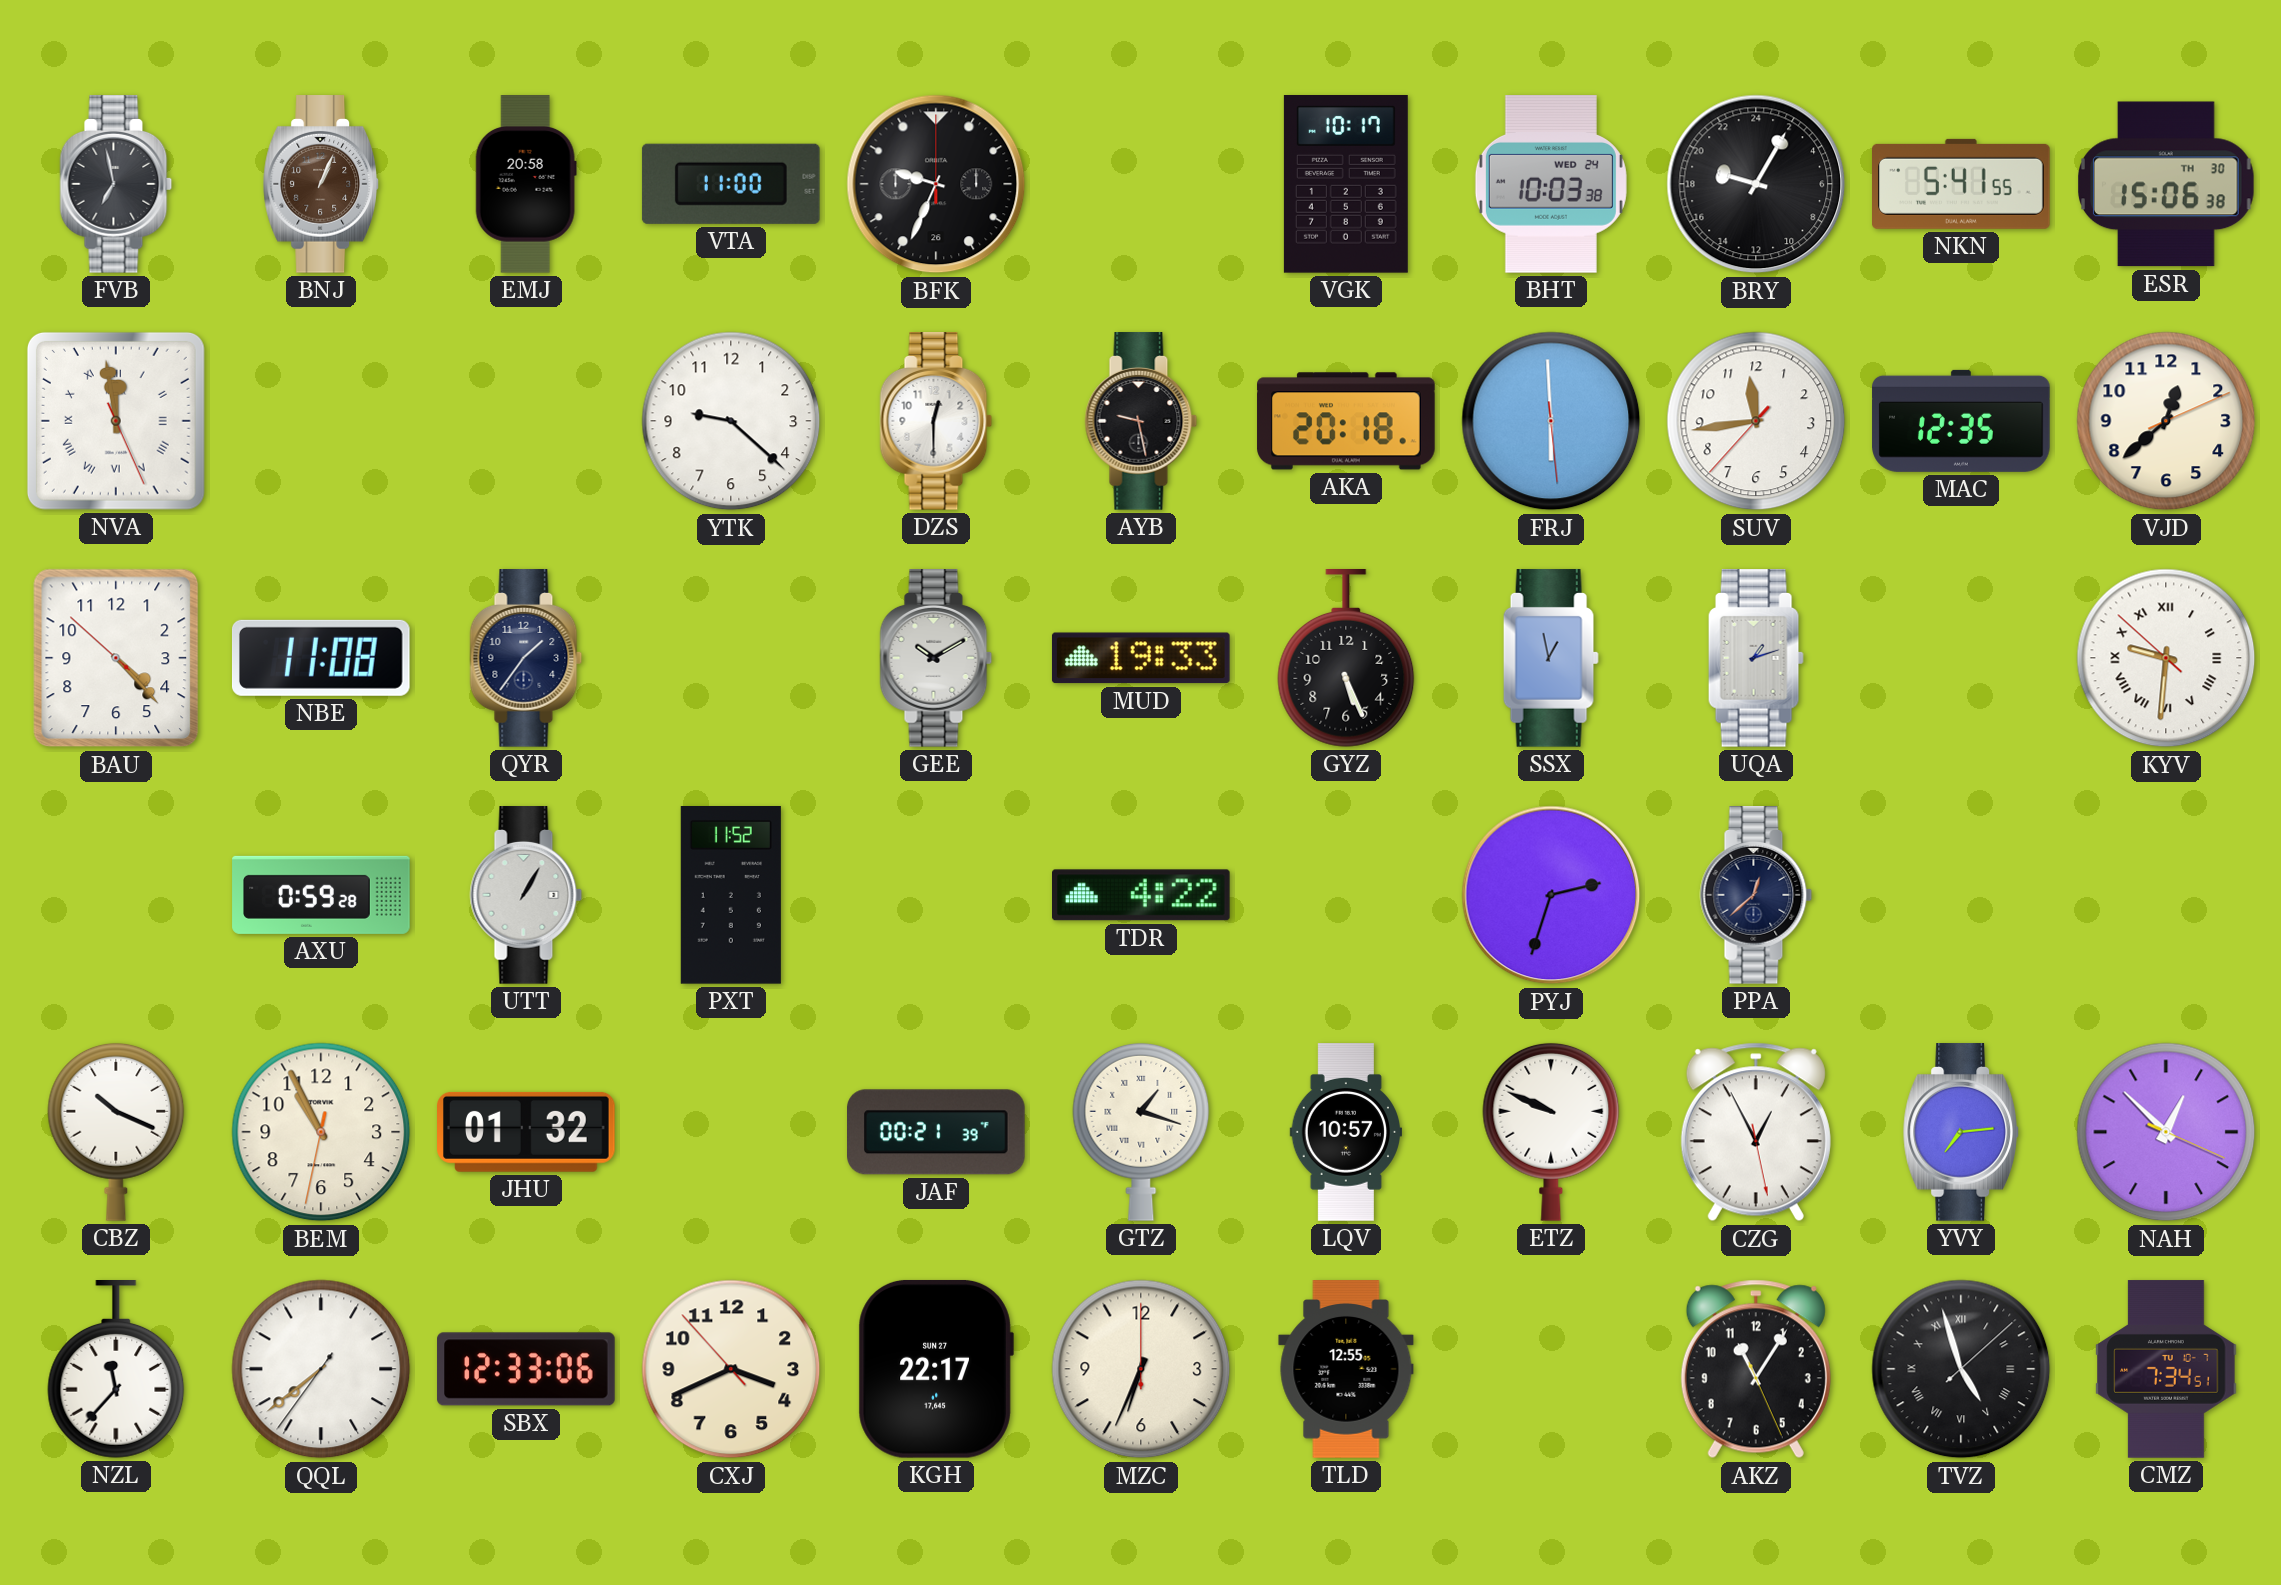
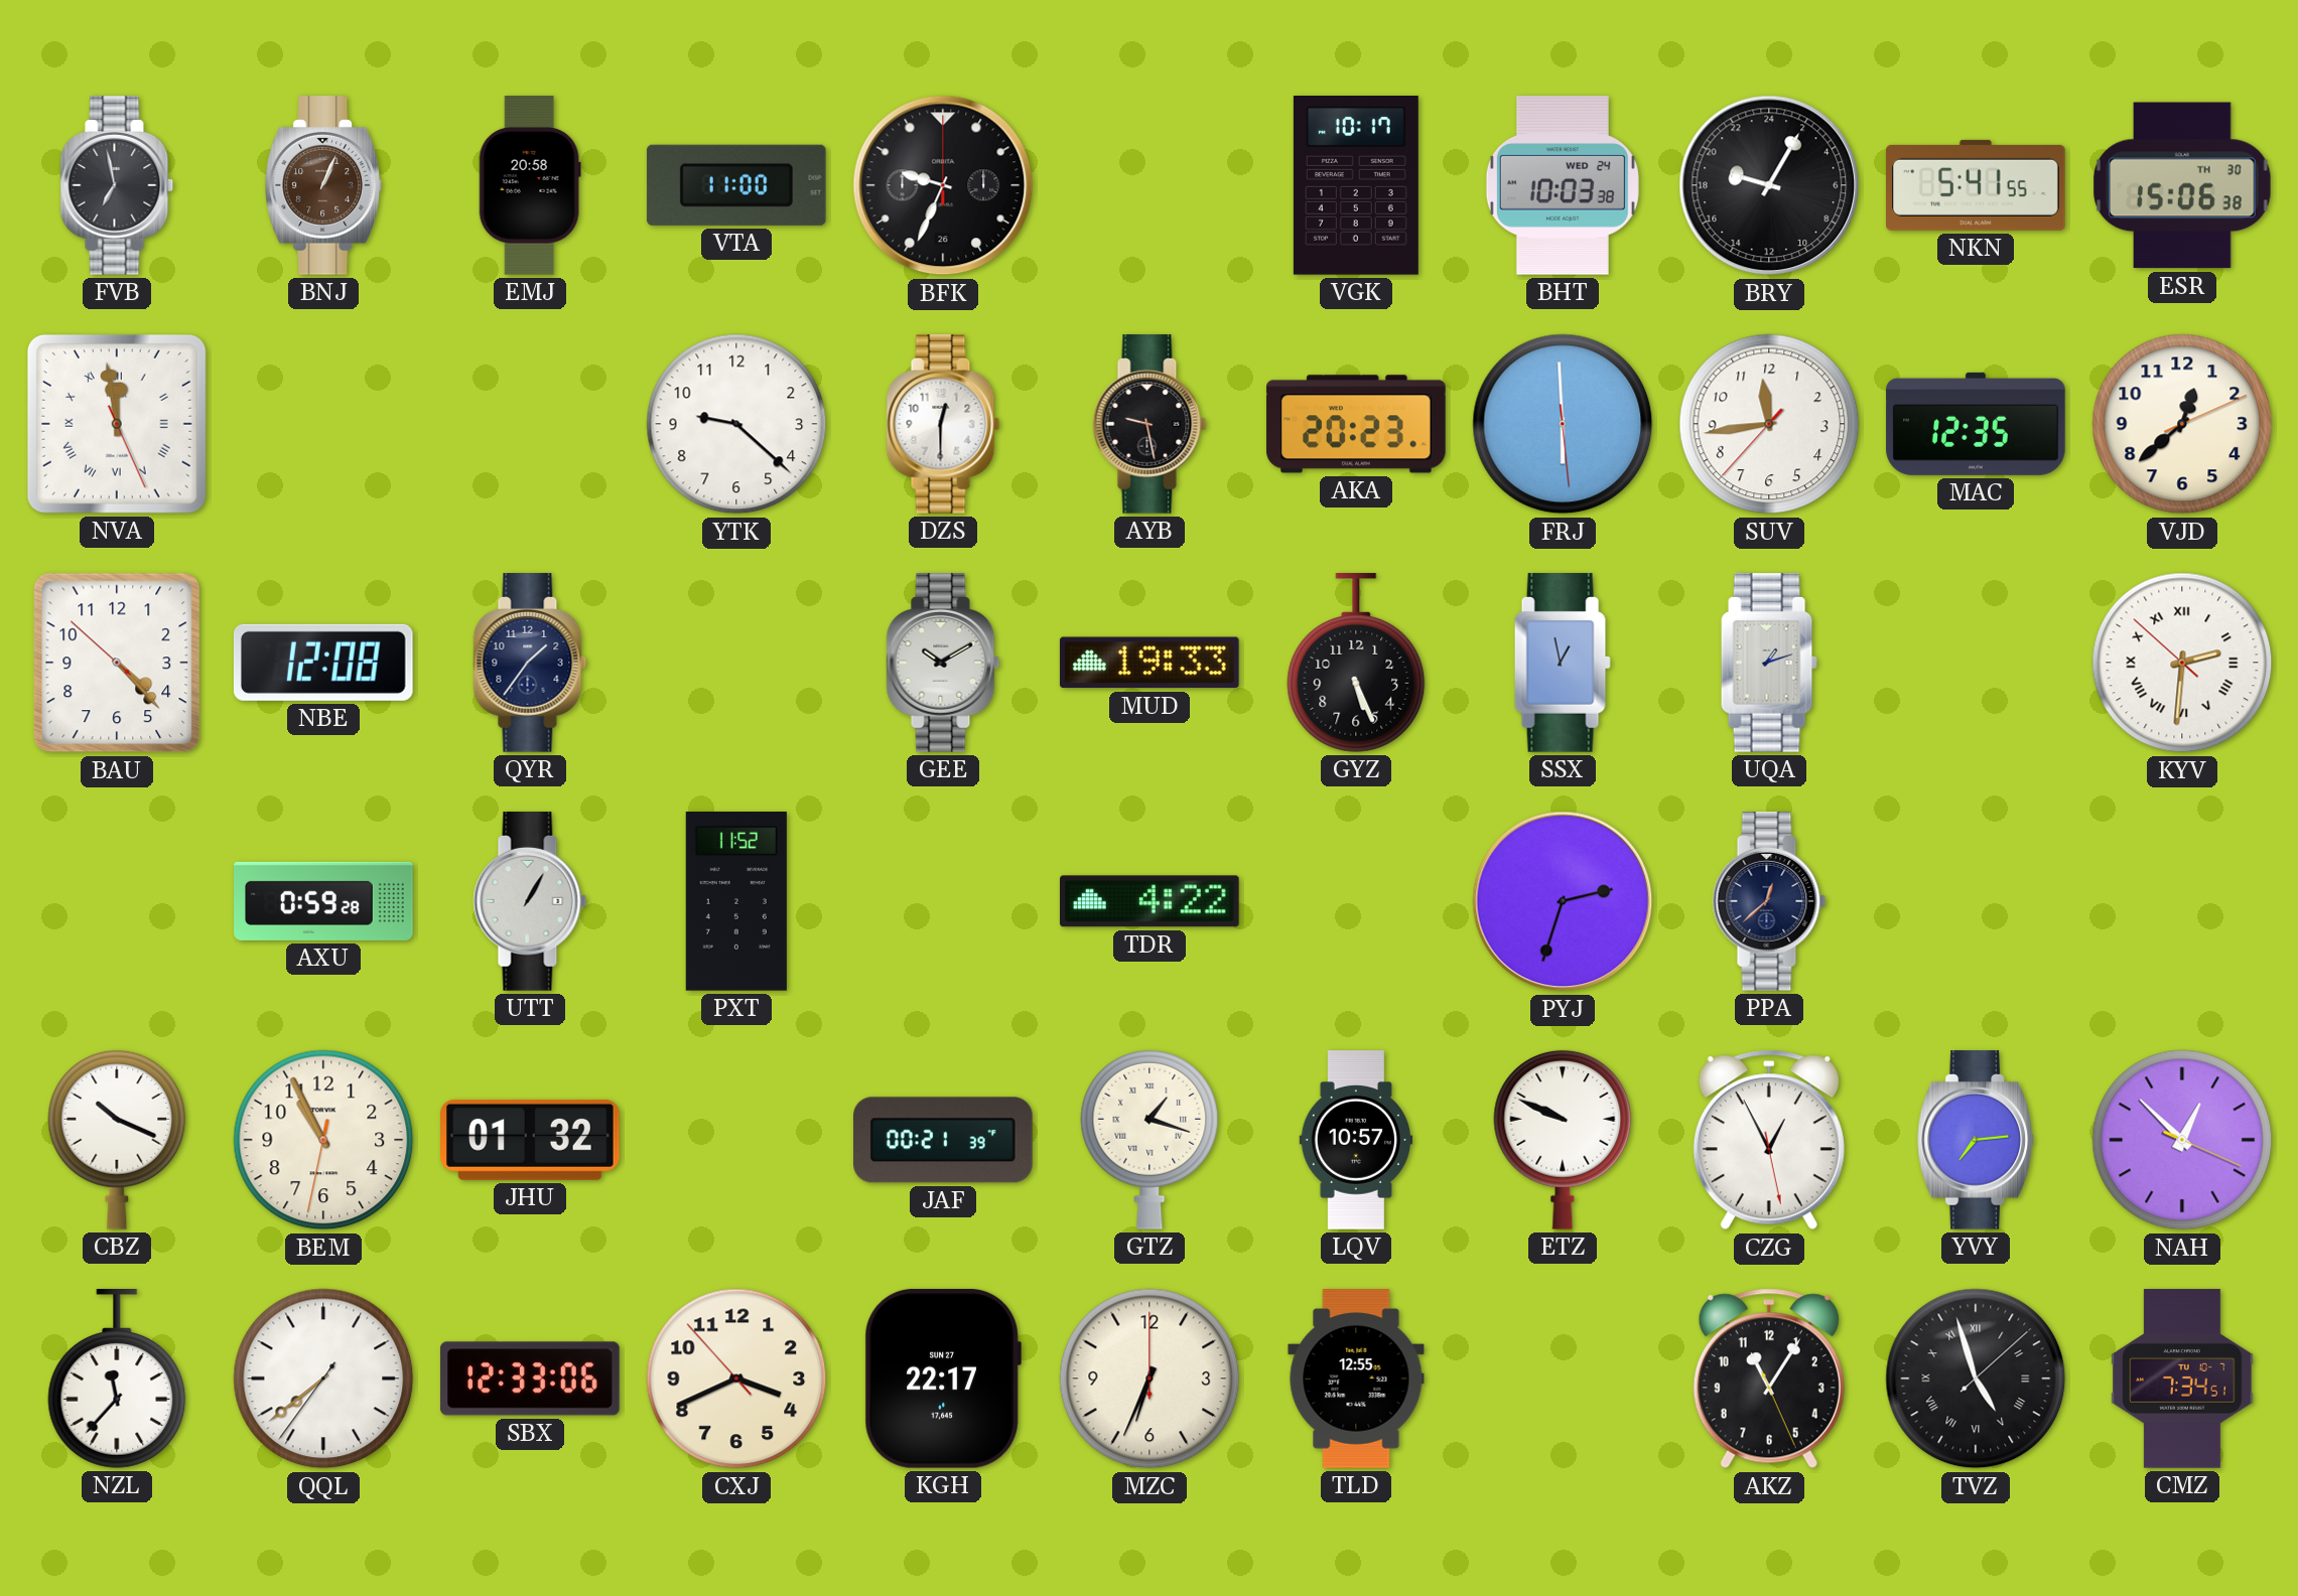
AKA: 20:18 -> 20:23
NBE: 11:08 -> 12:08
KYV: 9:30 -> 2:30
